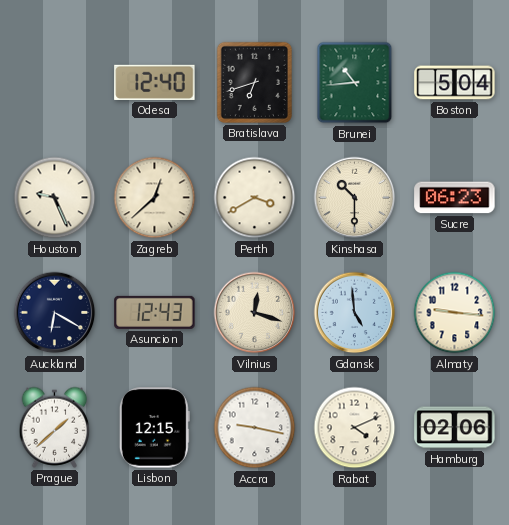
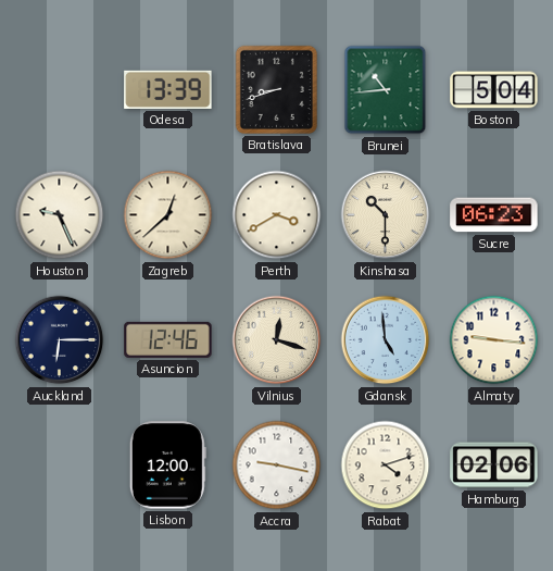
Odesa: 12:40 -> 13:39
Bratislava: 6:42 -> 8:42
Auckland: 6:20 -> 6:15
Asuncion: 12:43 -> 12:46
Prague: 1:38 -> none
Lisbon: 12:15 -> 12:00
Rabat: 4:11 -> 4:12
